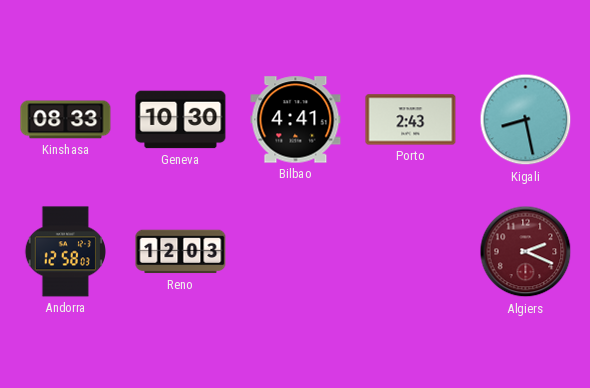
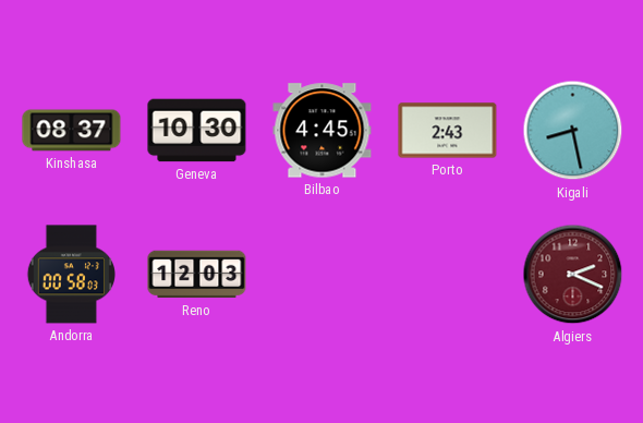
Kinshasa: 08:33 -> 08:37
Bilbao: 4:41 -> 4:45
Andorra: 12:58 -> 00:58
